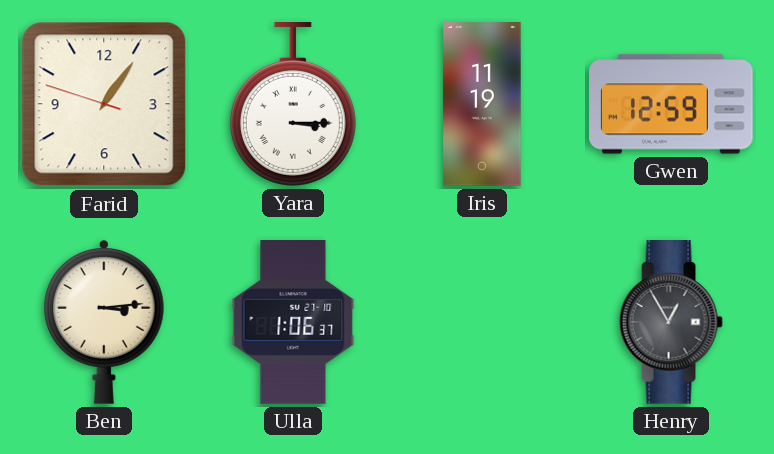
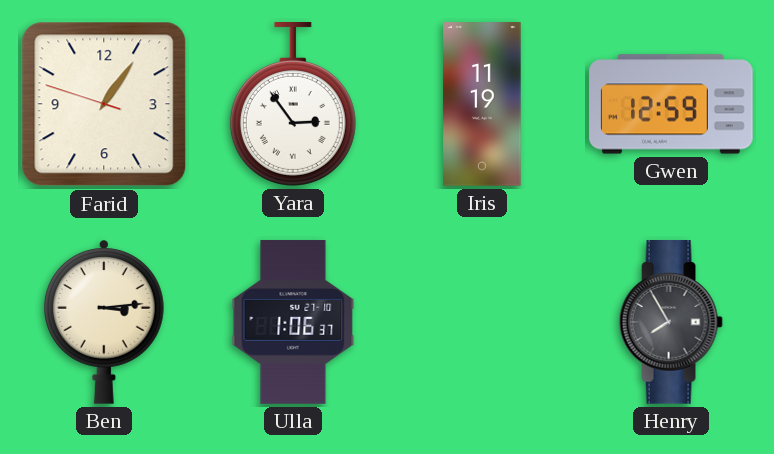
Yara: 3:15 -> 2:54
Henry: 12:55 -> 7:55
